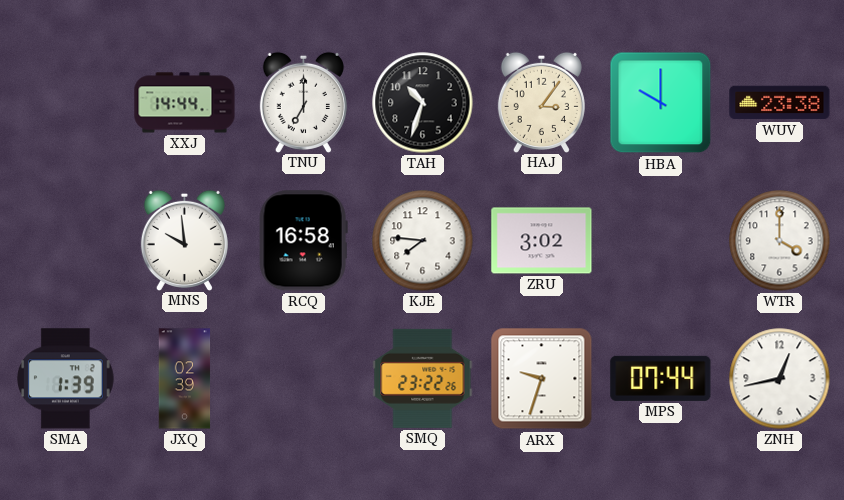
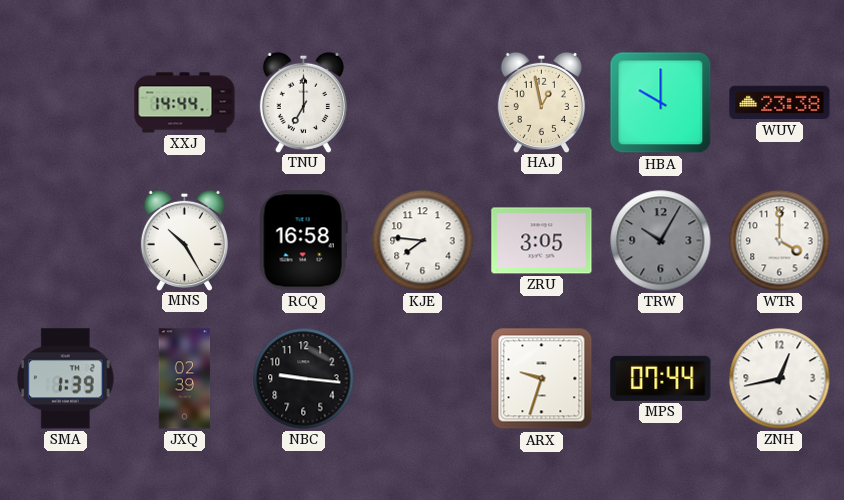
TAH: 10:33 -> none
HAJ: 3:06 -> 12:58
MNS: 9:59 -> 10:25
ZRU: 3:02 -> 3:05
TRW: none -> 10:05
NBC: none -> 9:16
SMQ: 23:22 -> none
